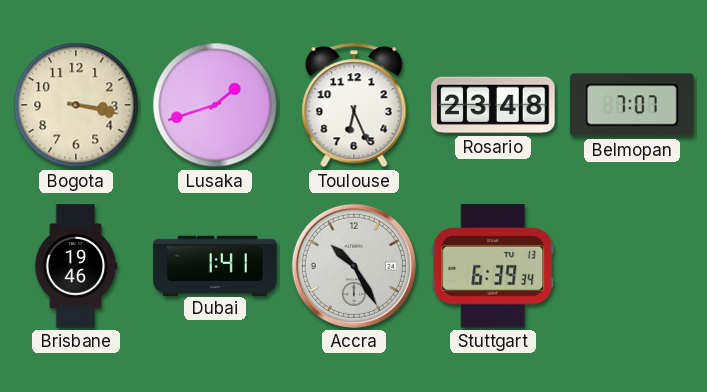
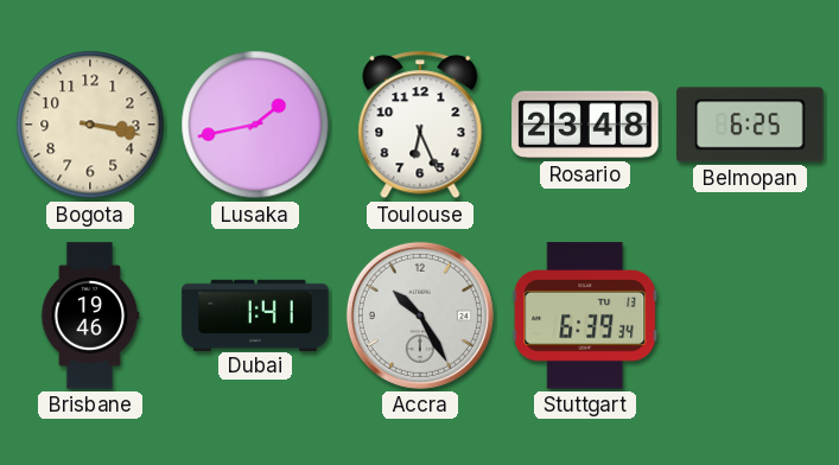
Lusaka: 1:42 -> 1:43
Belmopan: 7:07 -> 6:25
